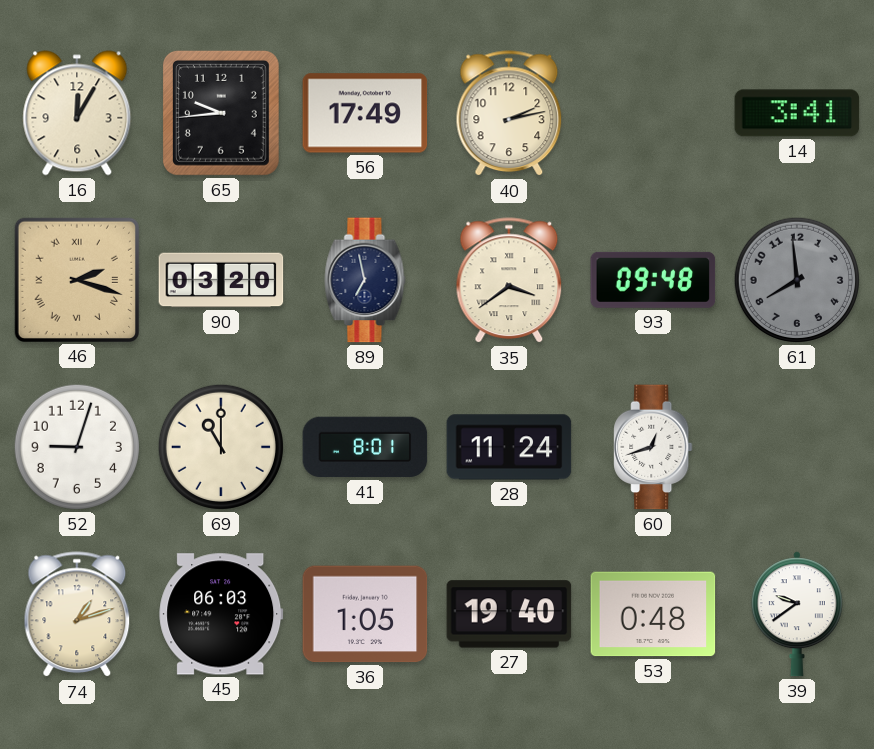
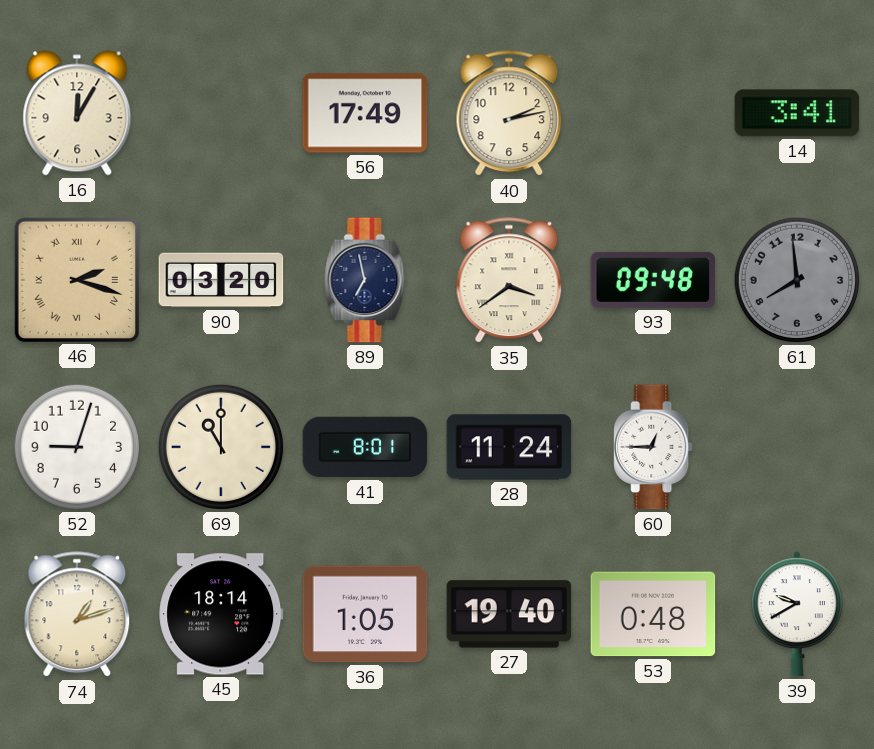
65: 9:44 -> none
60: 12:42 -> 12:45
45: 06:03 -> 18:14
39: 9:39 -> 9:40
